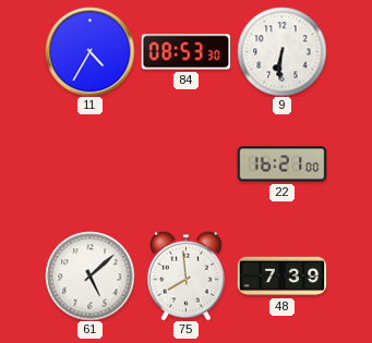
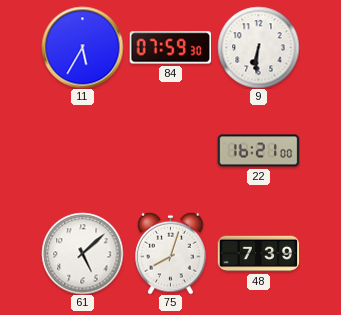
11: 4:35 -> 5:35
84: 08:53 -> 07:59
75: 7:59 -> 8:03
